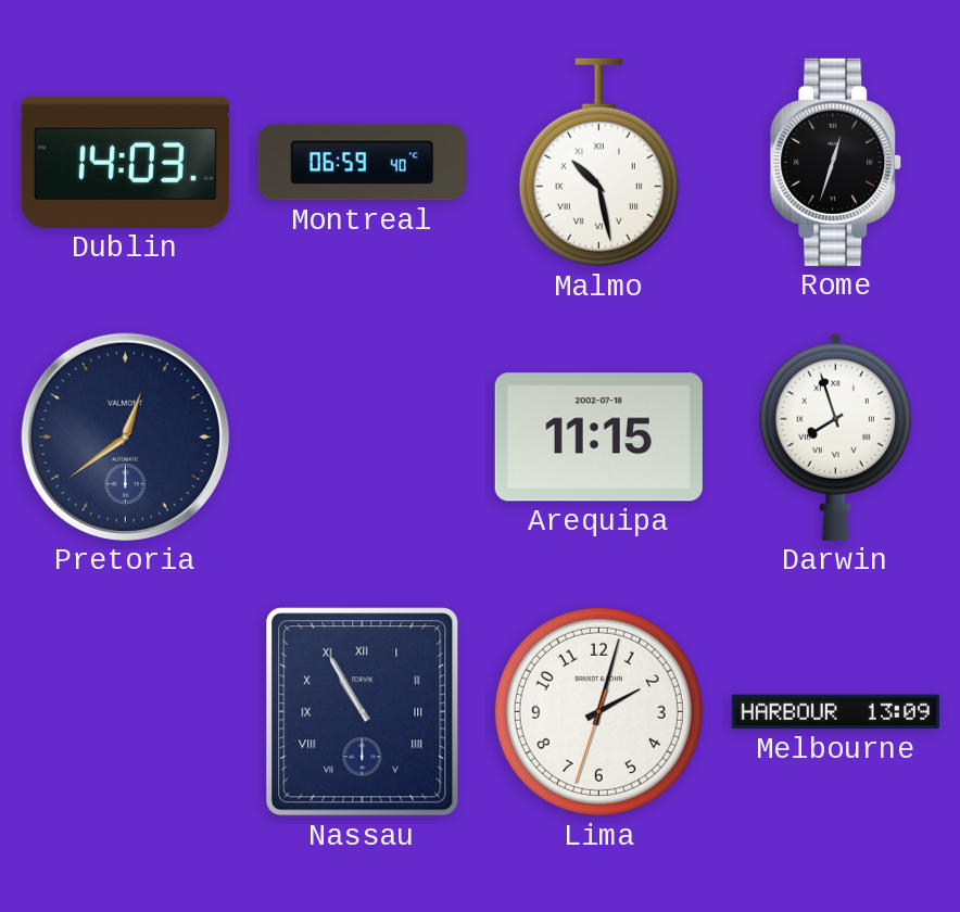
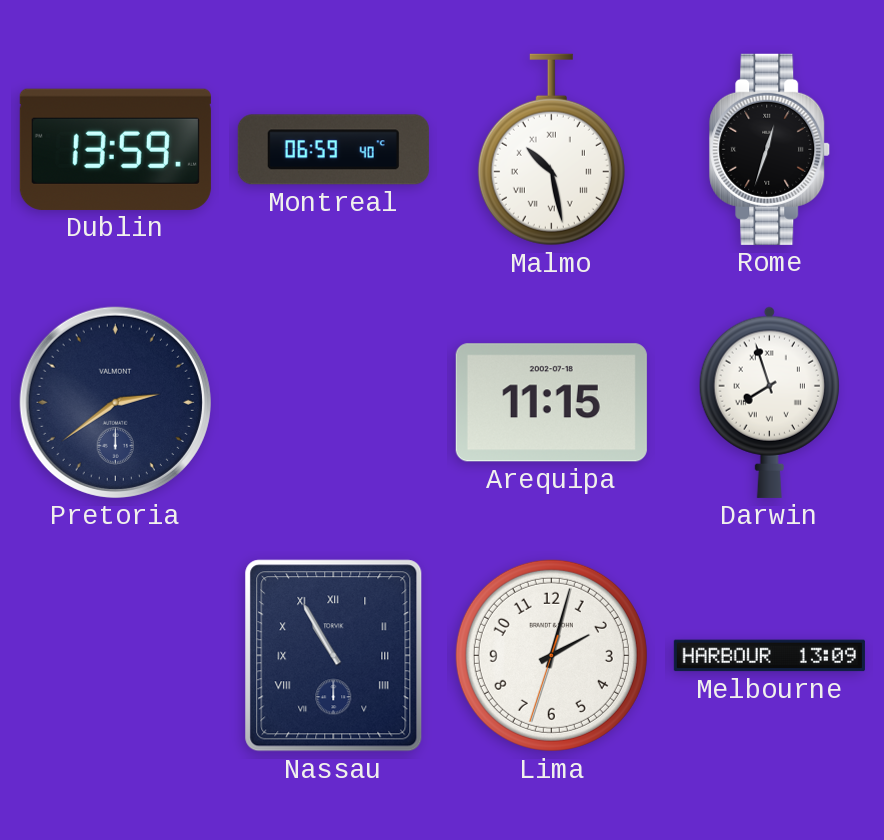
Dublin: 14:03 -> 13:59
Pretoria: 12:39 -> 2:39
